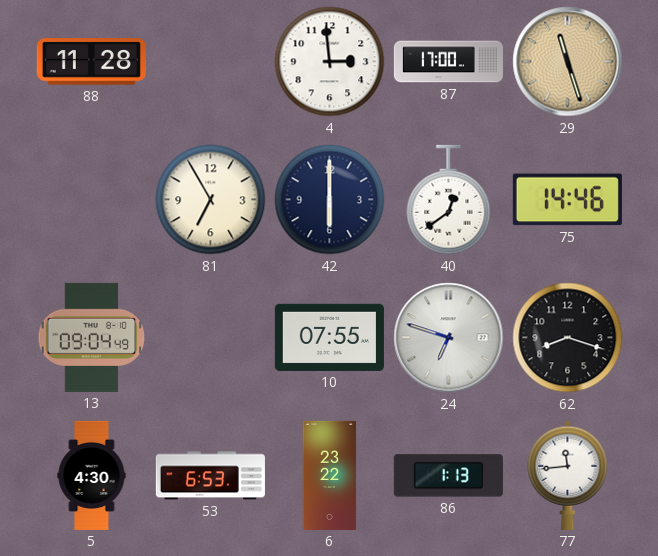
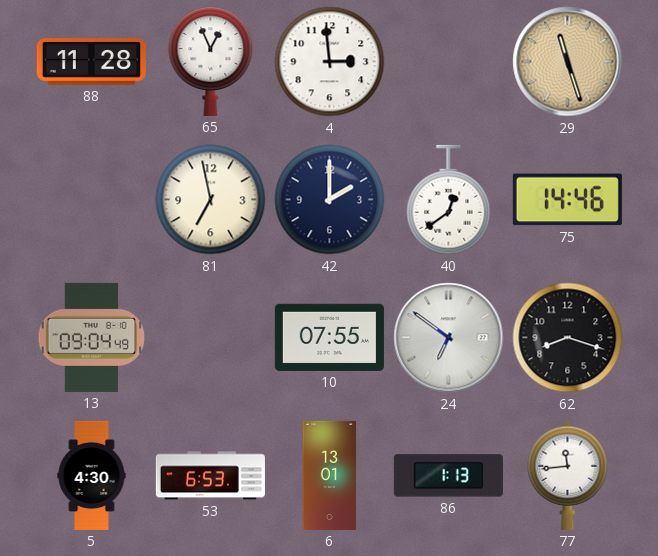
65: none -> 12:56
87: 17:00 -> none
81: 6:55 -> 6:58
42: 6:00 -> 2:00
24: 6:48 -> 6:51
6: 23:22 -> 13:01
